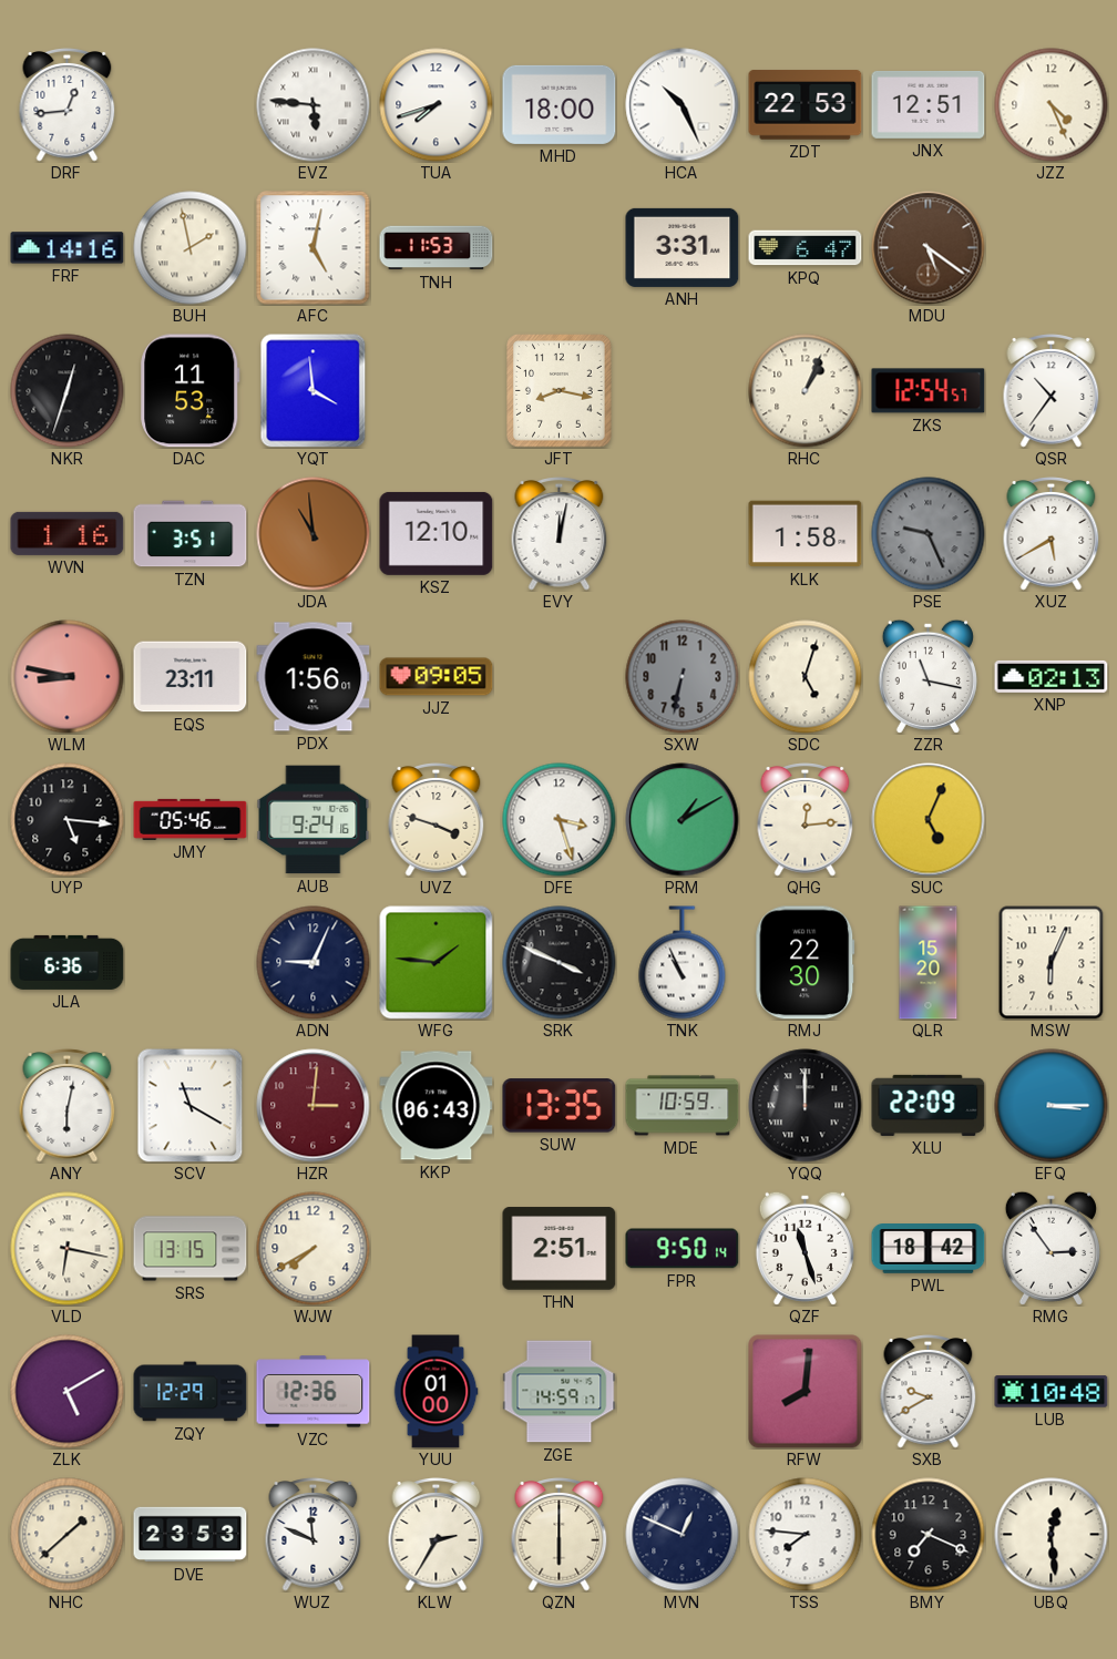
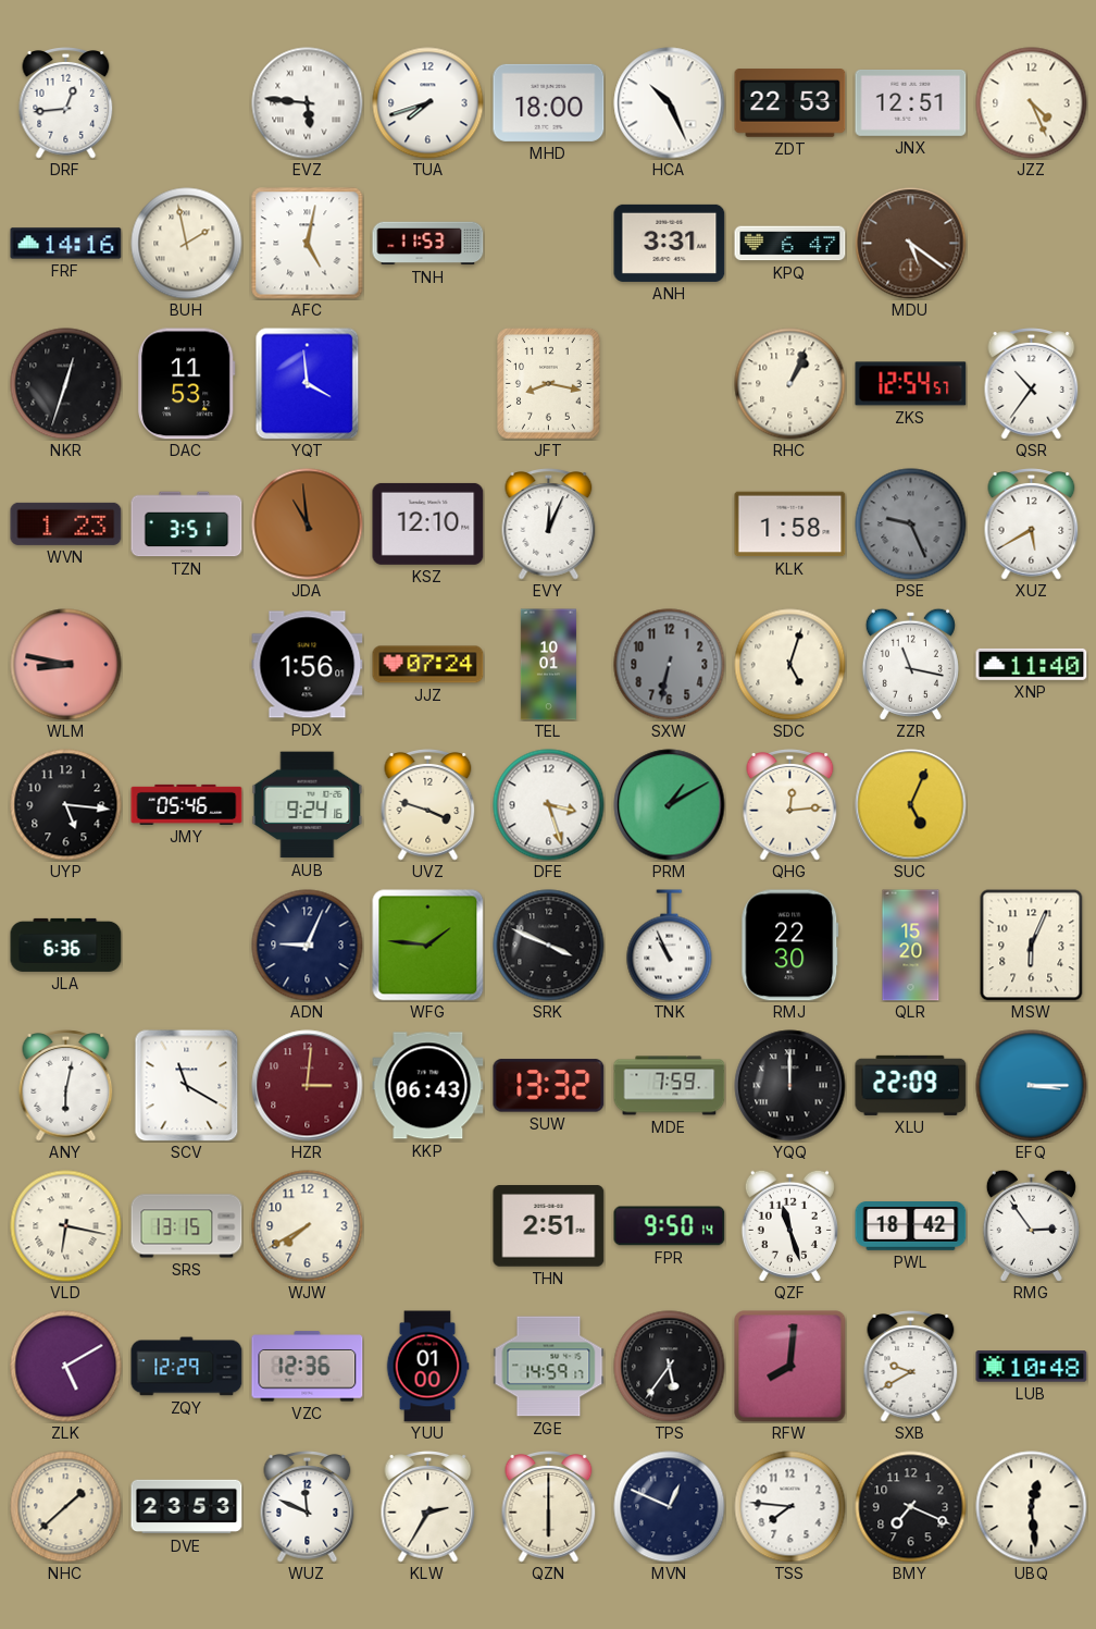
WVN: 1:16 -> 1:23
EVY: 12:02 -> 12:04
EQS: 23:11 -> none
JJZ: 09:05 -> 07:24
TEL: none -> 10:01
XNP: 02:13 -> 11:40
SUW: 13:35 -> 13:32
MDE: 10:59 -> 7:59
TPS: none -> 5:36
